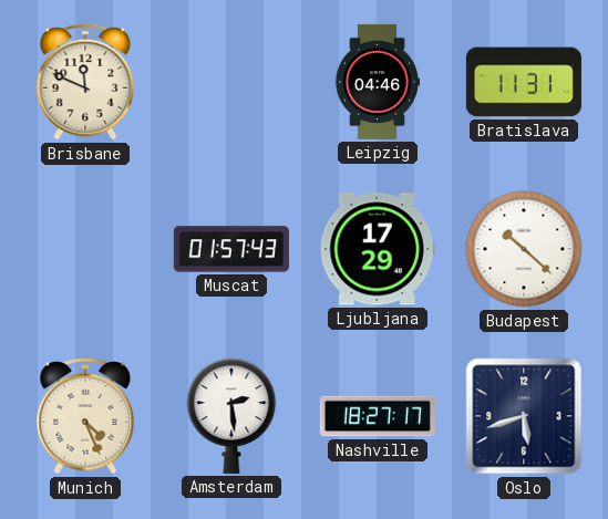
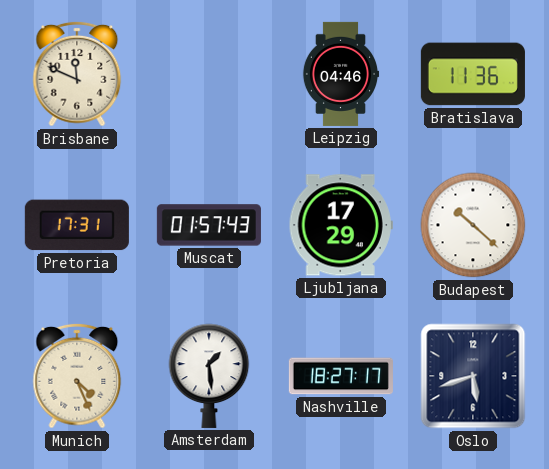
Bratislava: 11:31 -> 11:36
Pretoria: none -> 17:31
Amsterdam: 2:29 -> 1:29
